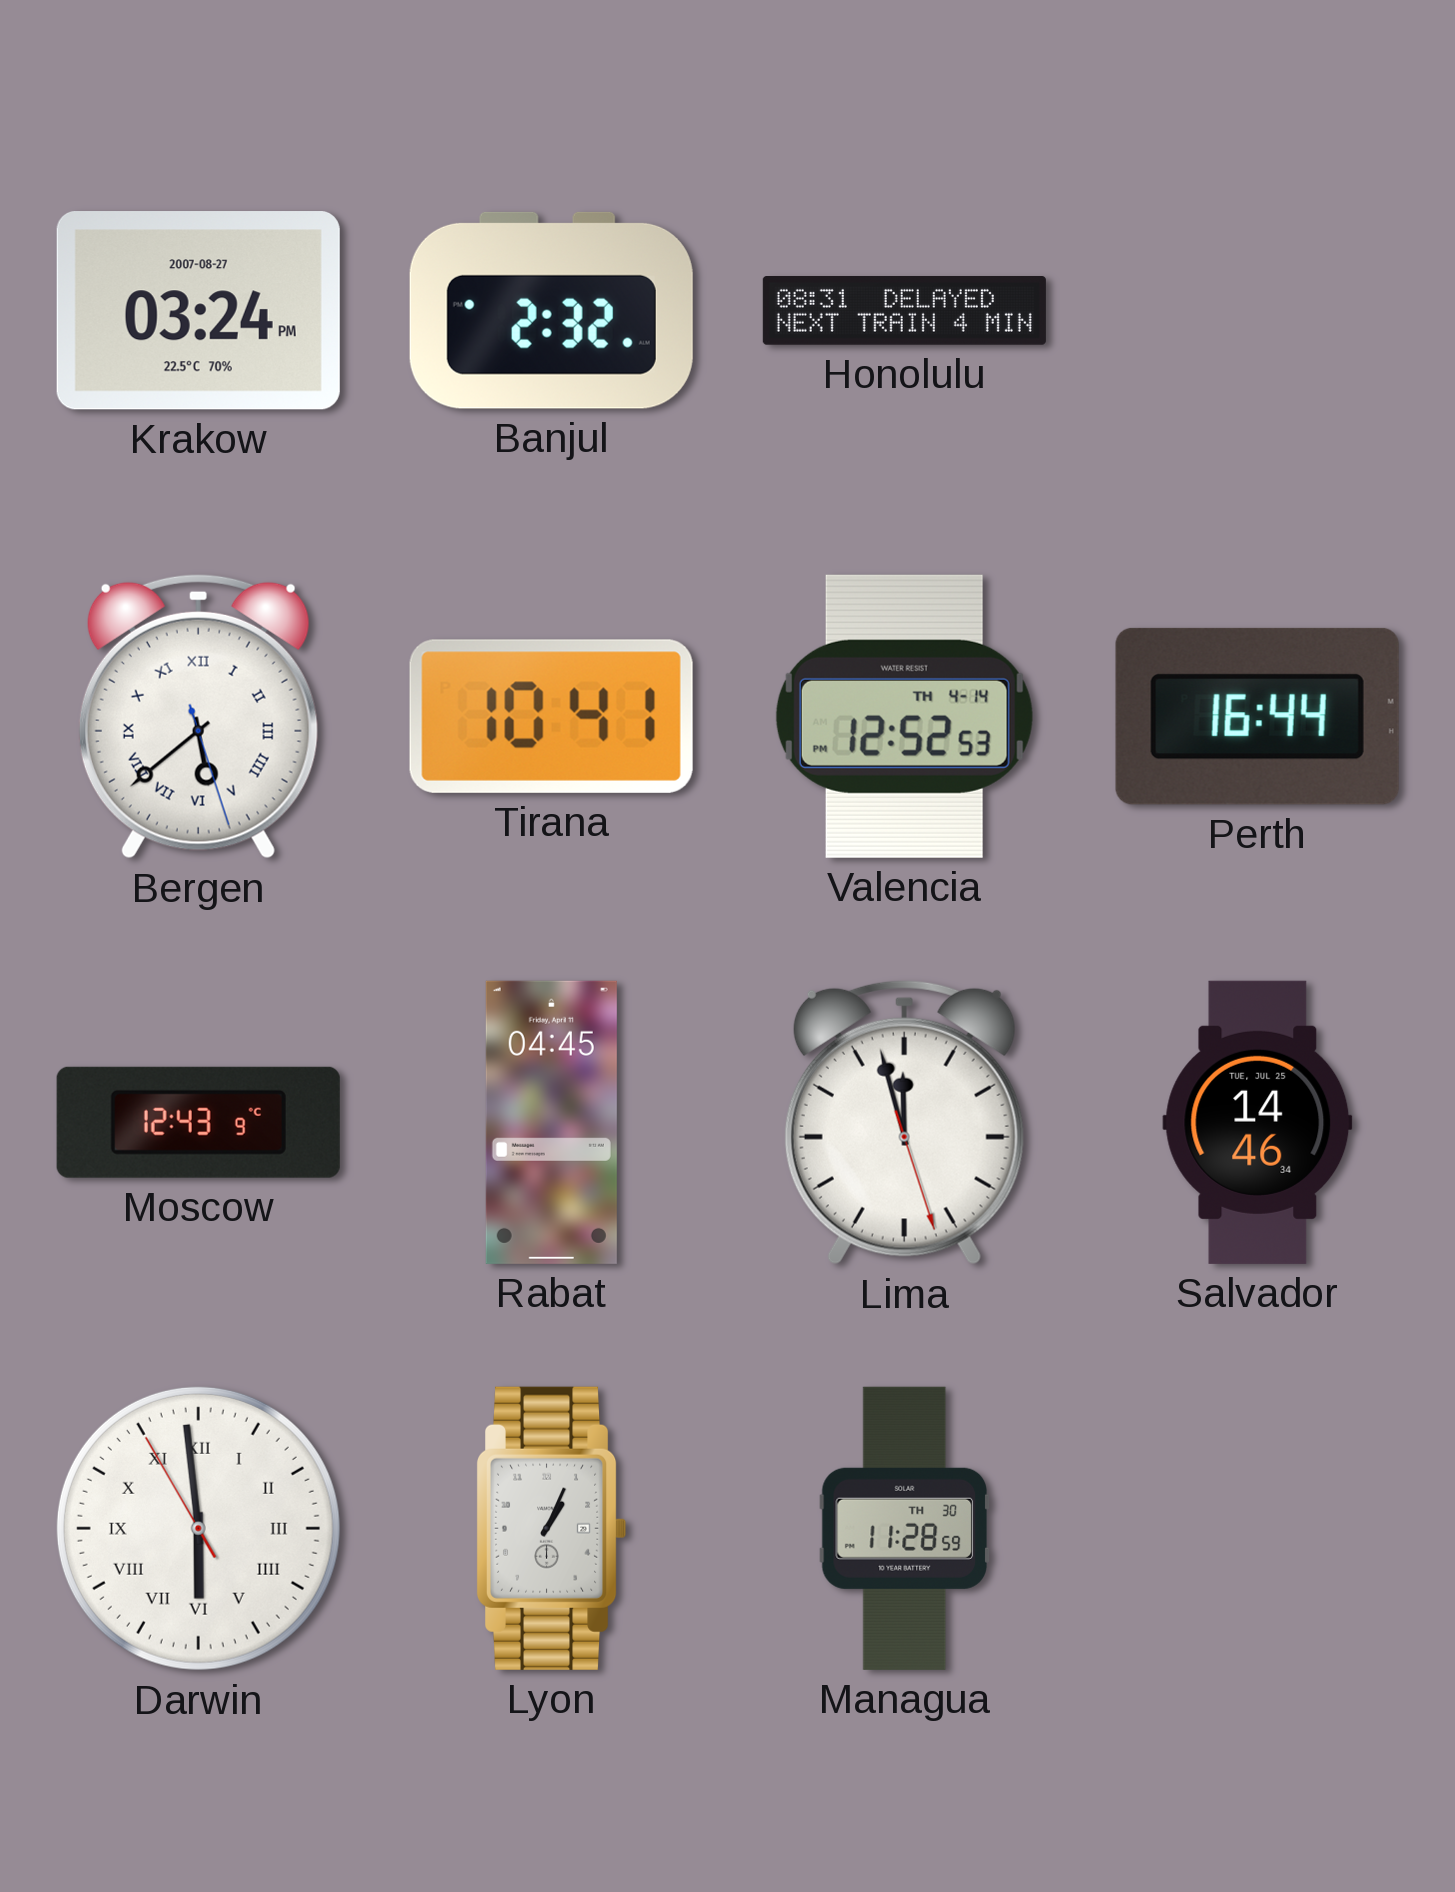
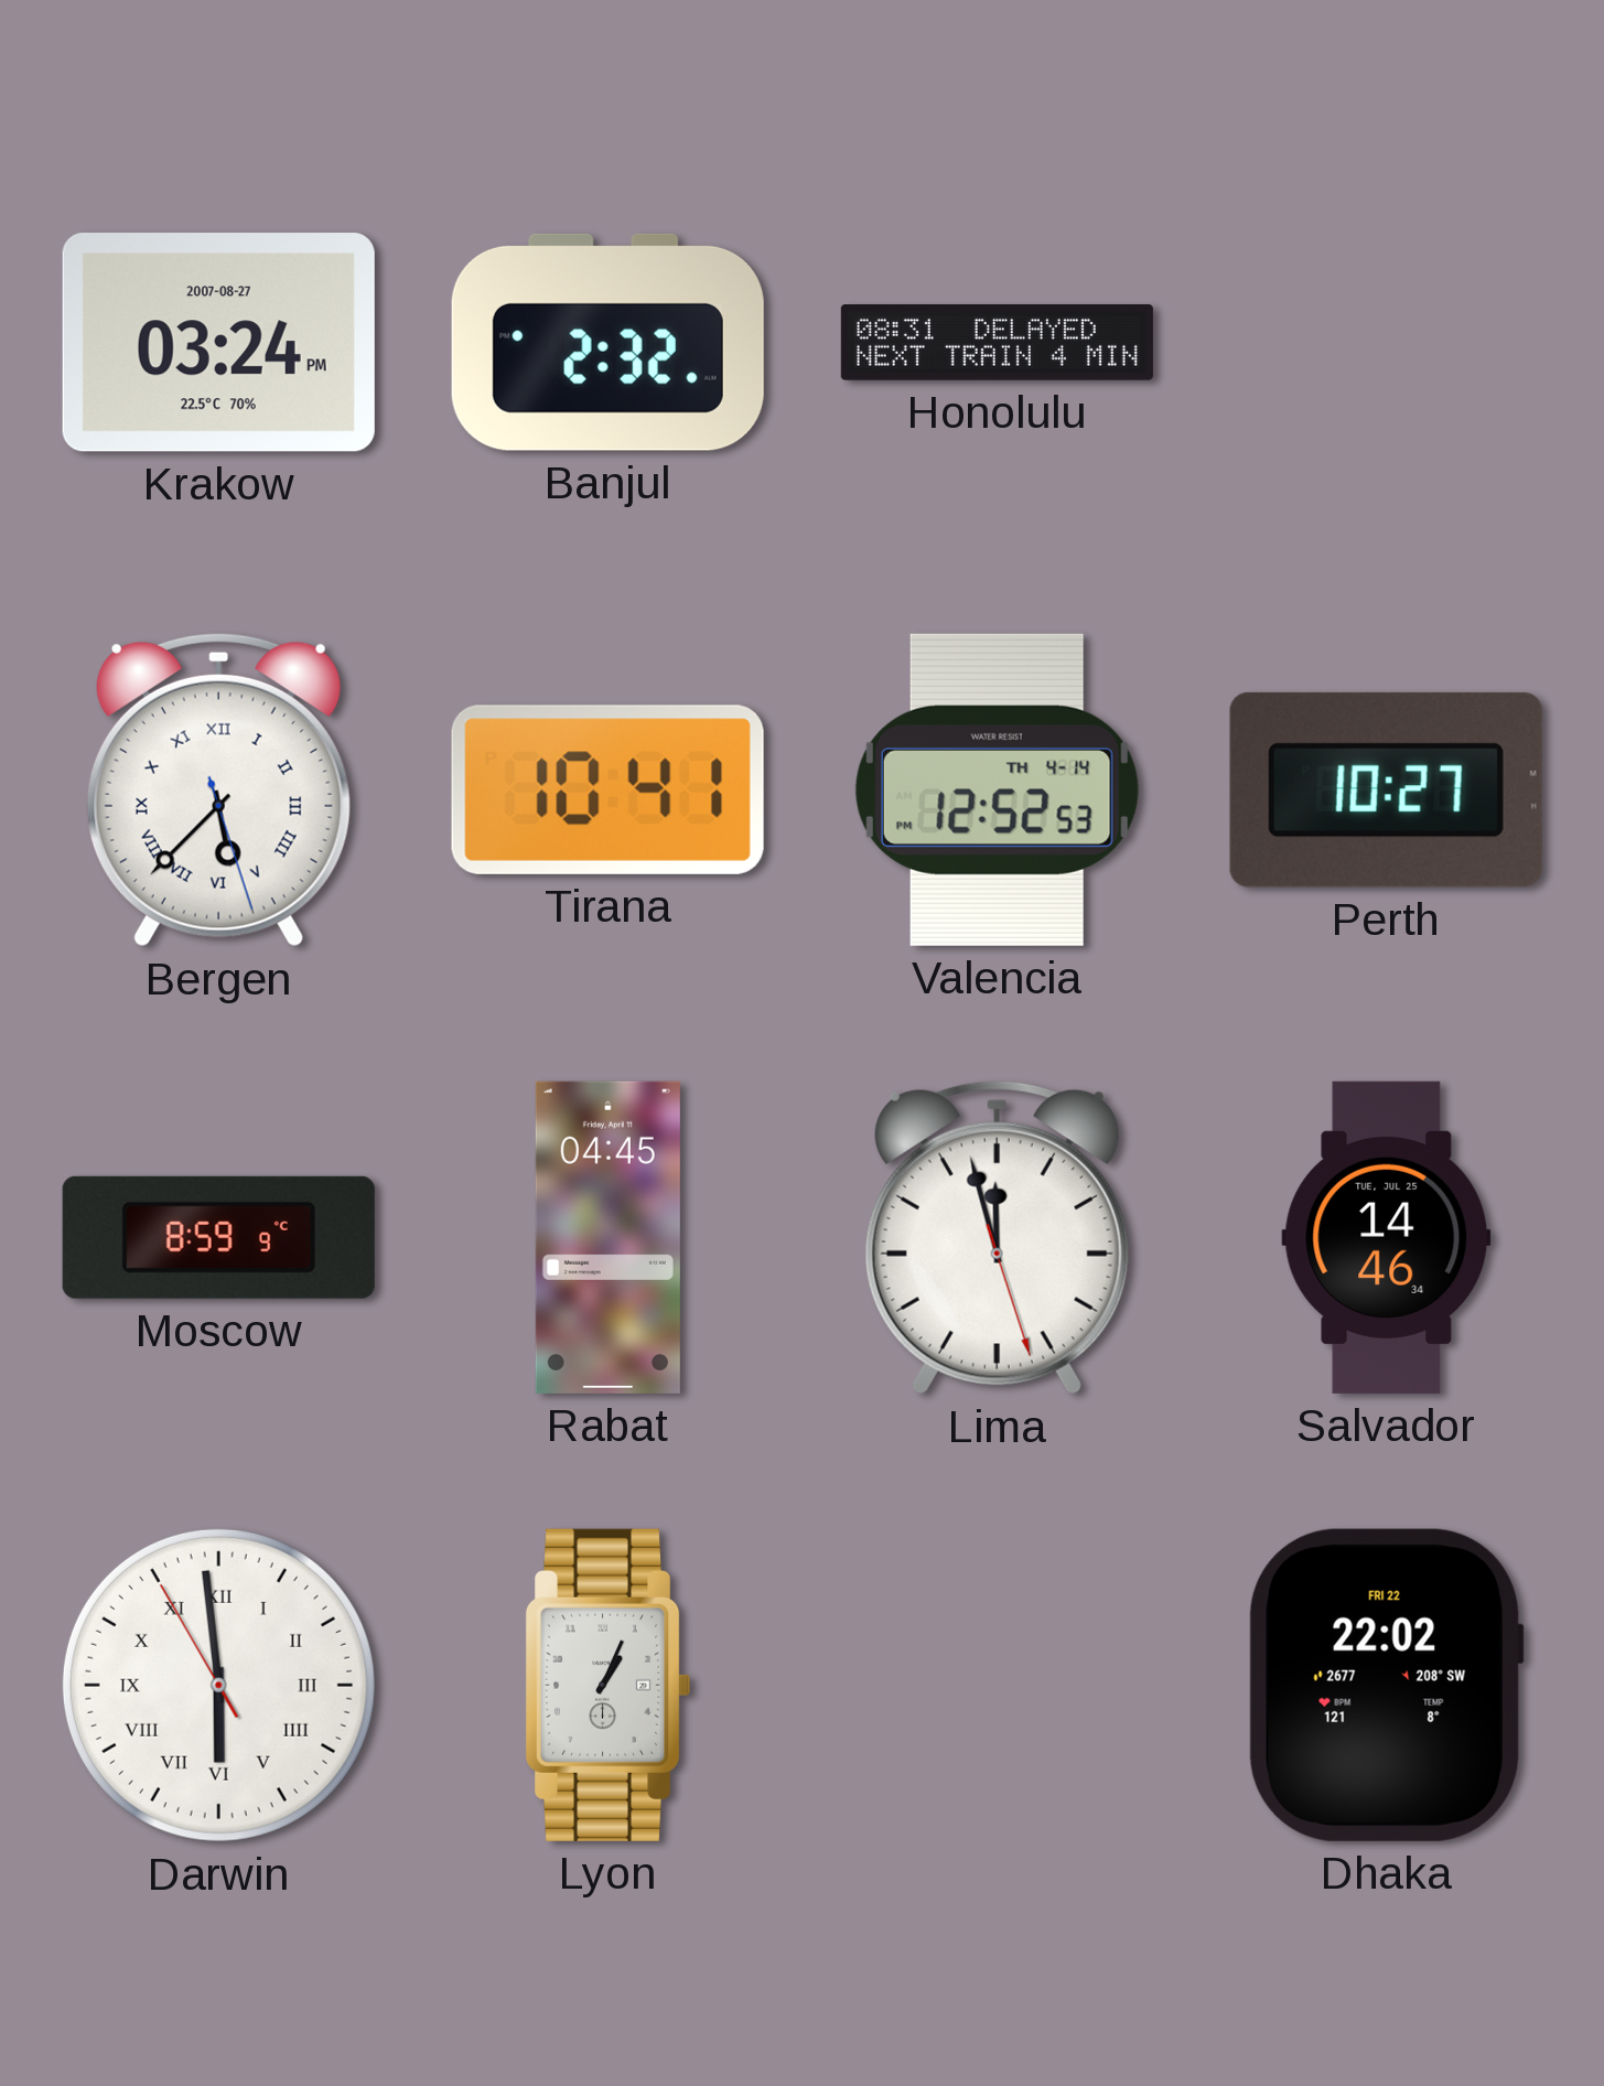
Bergen: 5:38 -> 5:37
Perth: 16:44 -> 10:27
Moscow: 12:43 -> 8:59
Managua: 11:28 -> none
Dhaka: none -> 22:02
